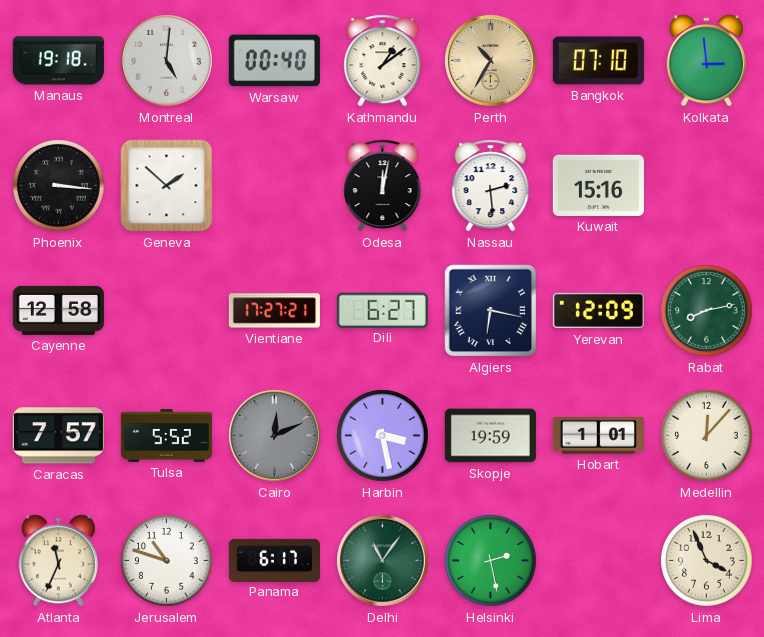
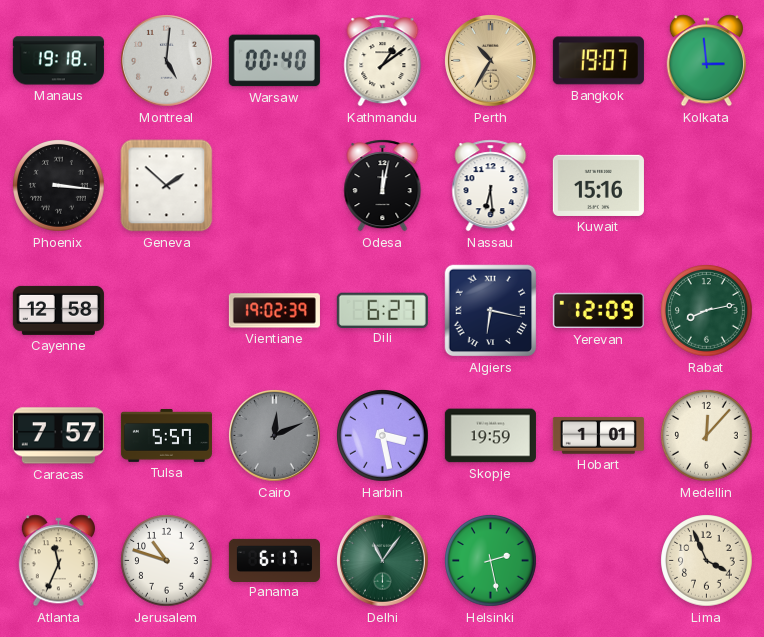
Bangkok: 07:10 -> 19:07
Nassau: 2:29 -> 6:29
Vientiane: 17:27 -> 19:02
Tulsa: 5:52 -> 5:57
